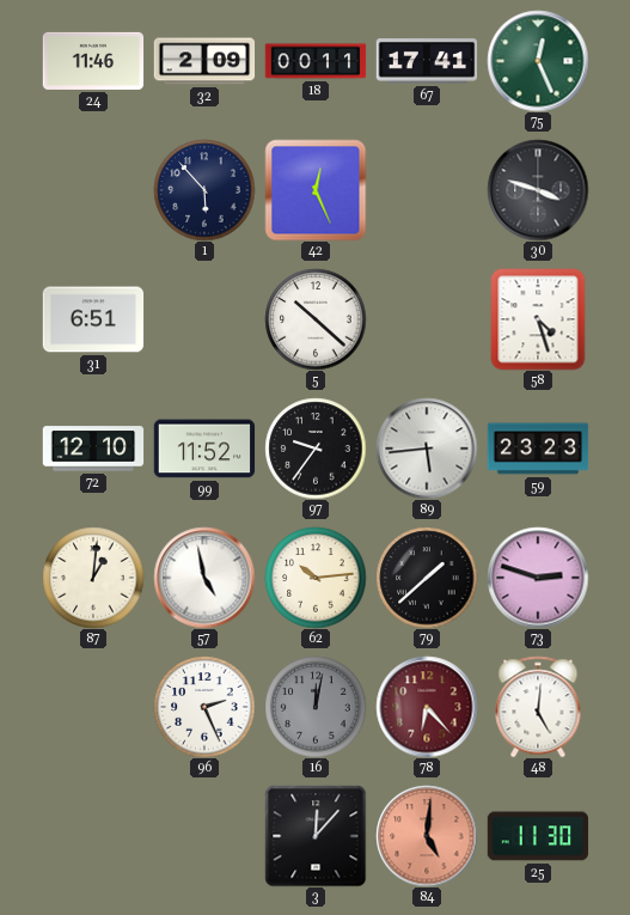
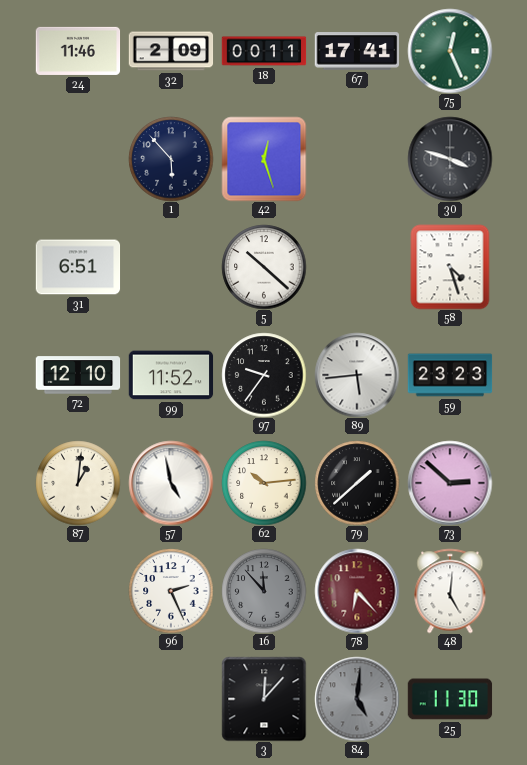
42: 12:26 -> 12:27
73: 2:48 -> 2:52
16: 12:02 -> 11:53
84 dial: salmon -> grey
